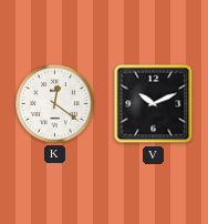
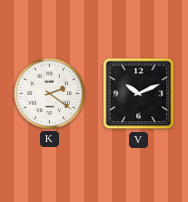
K: 12:21 -> 2:21
